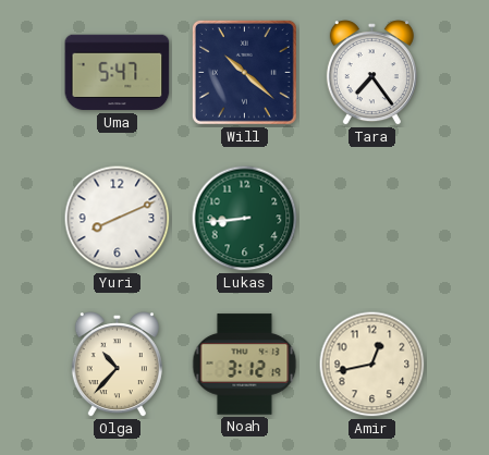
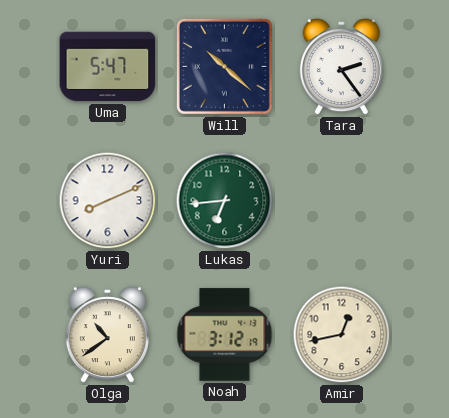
Tara: 7:24 -> 2:24
Lukas: 8:44 -> 6:44
Olga: 10:37 -> 10:39
